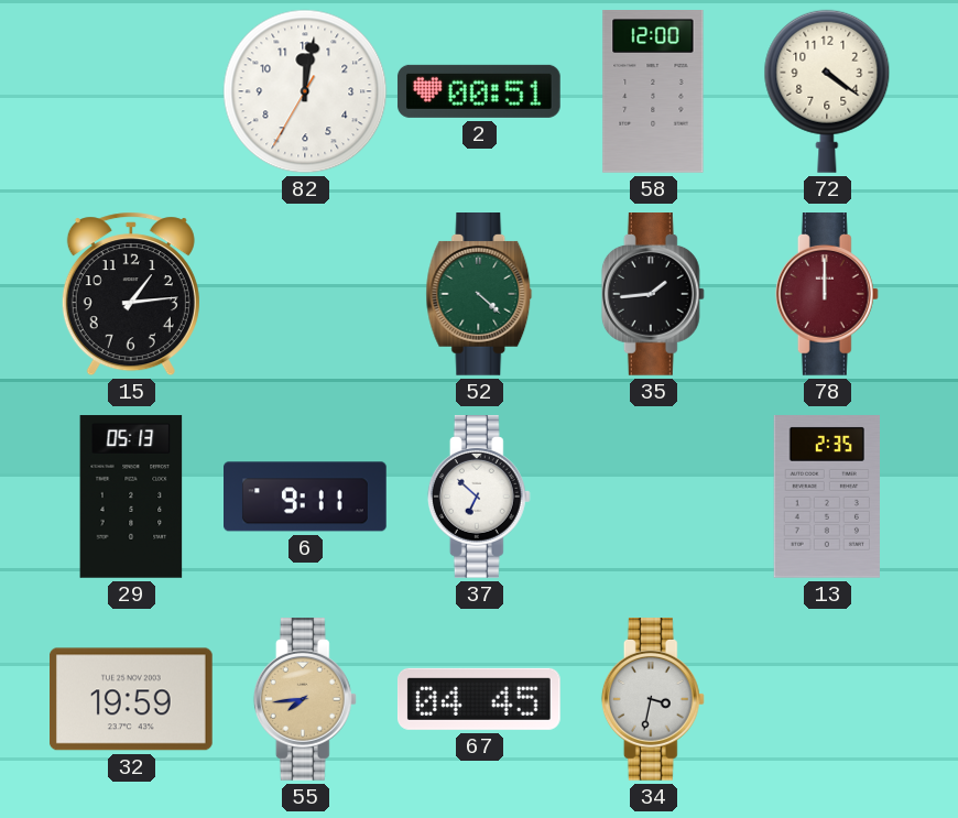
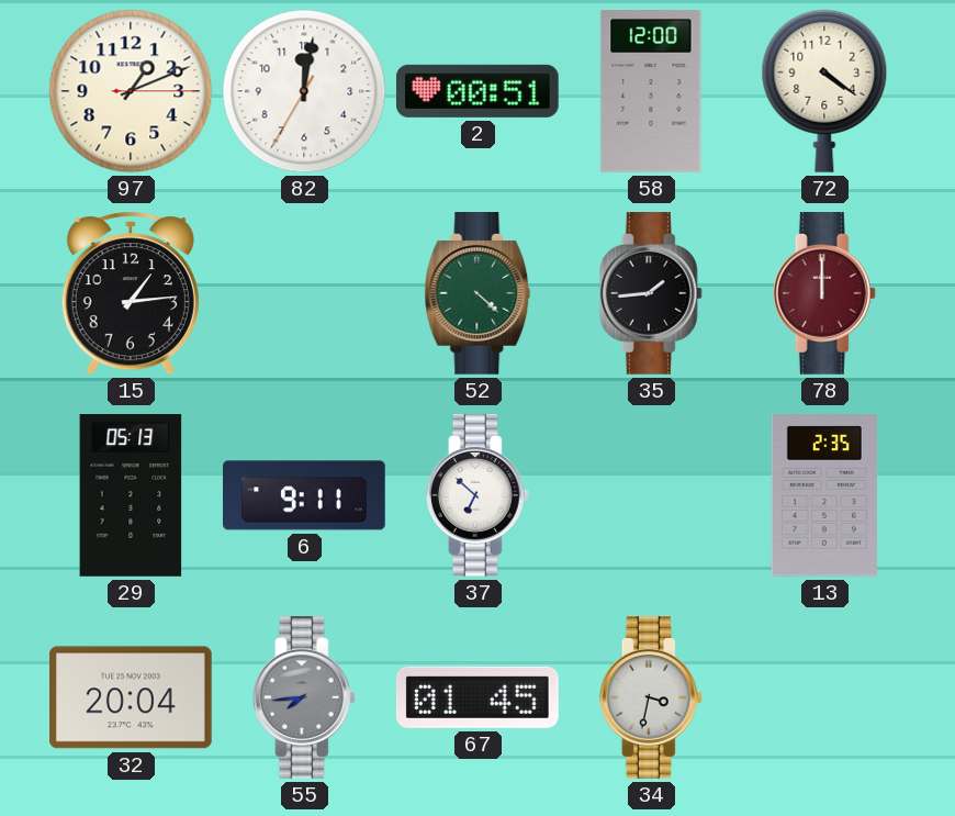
97: none -> 1:11
32: 19:59 -> 20:04
55 dial: champagne -> grey
67: 04:45 -> 01:45
